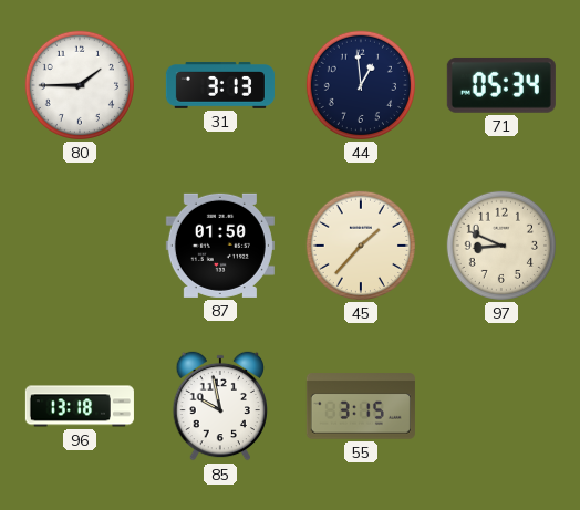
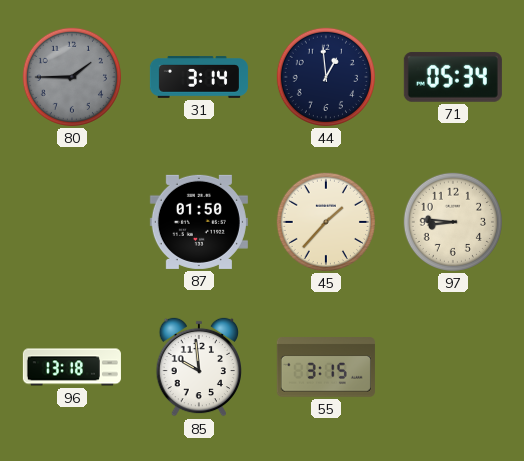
80 dial: white -> grey
31: 3:13 -> 3:14
97: 8:49 -> 8:46
85: 9:58 -> 9:59
